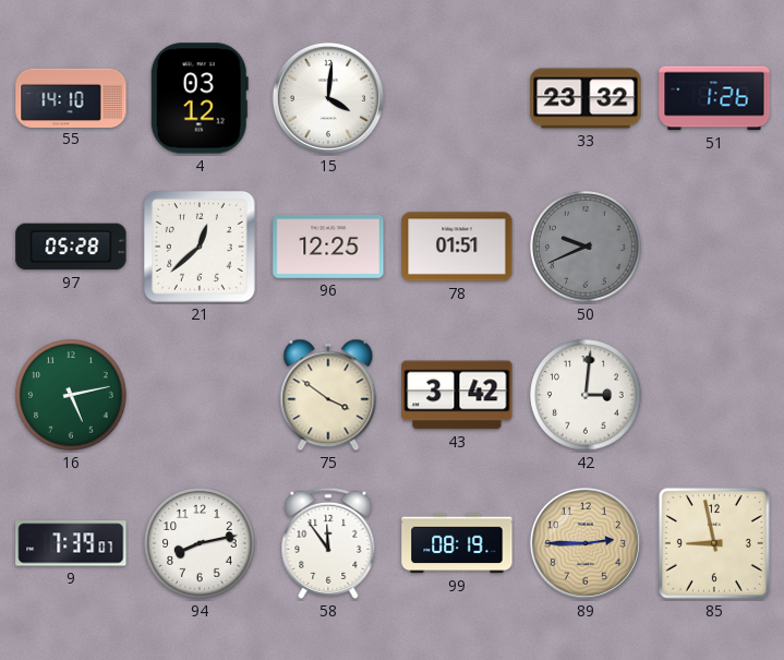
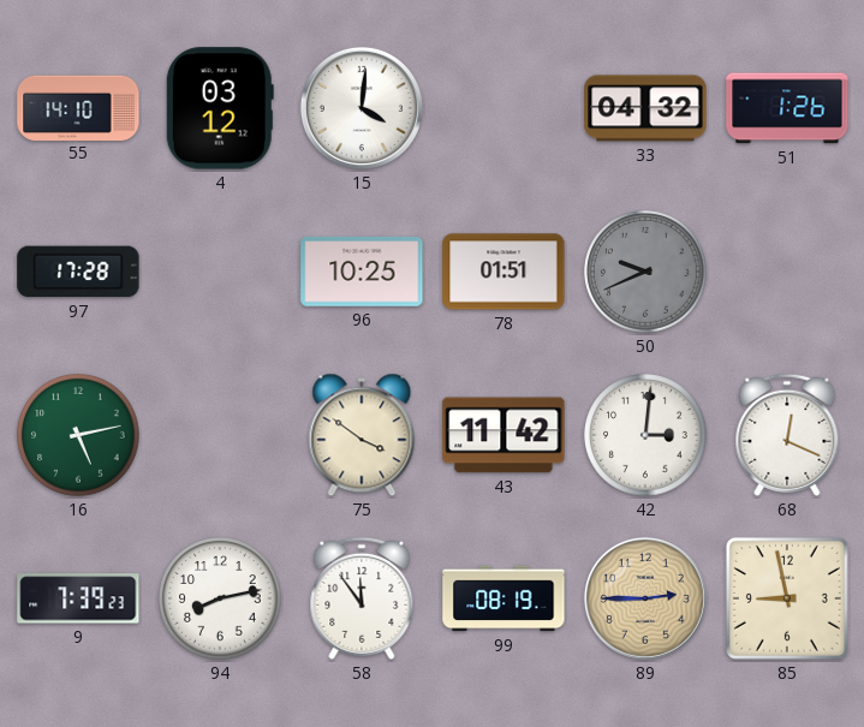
33: 23:32 -> 04:32
97: 05:28 -> 17:28
21: 12:38 -> none
96: 12:25 -> 10:25
43: 3:42 -> 11:42
68: none -> 12:19
9: 7:39:07 -> 7:39:23
